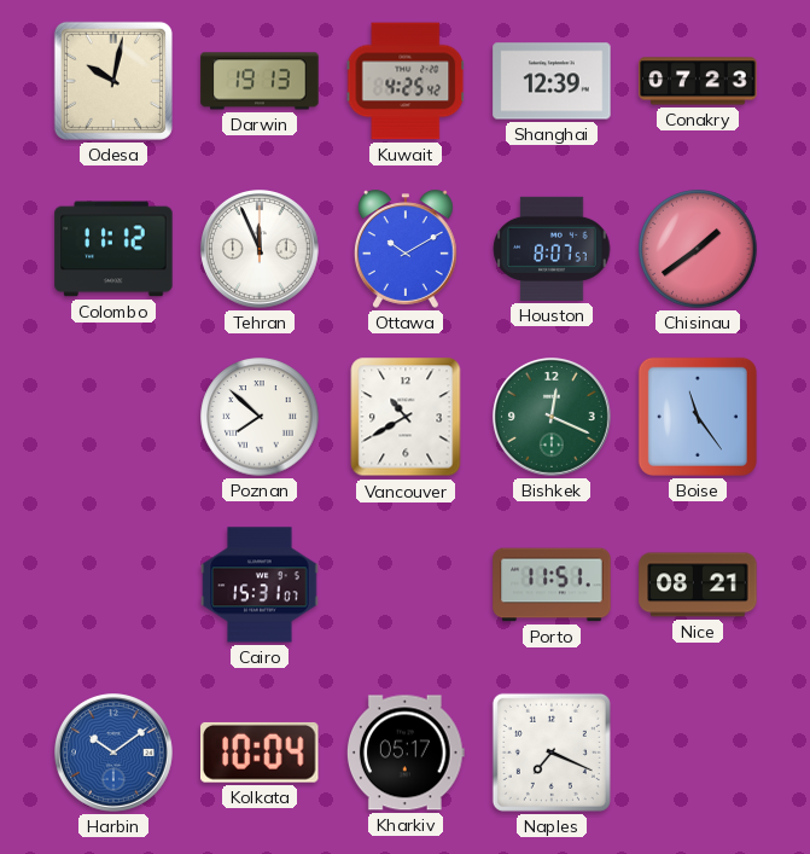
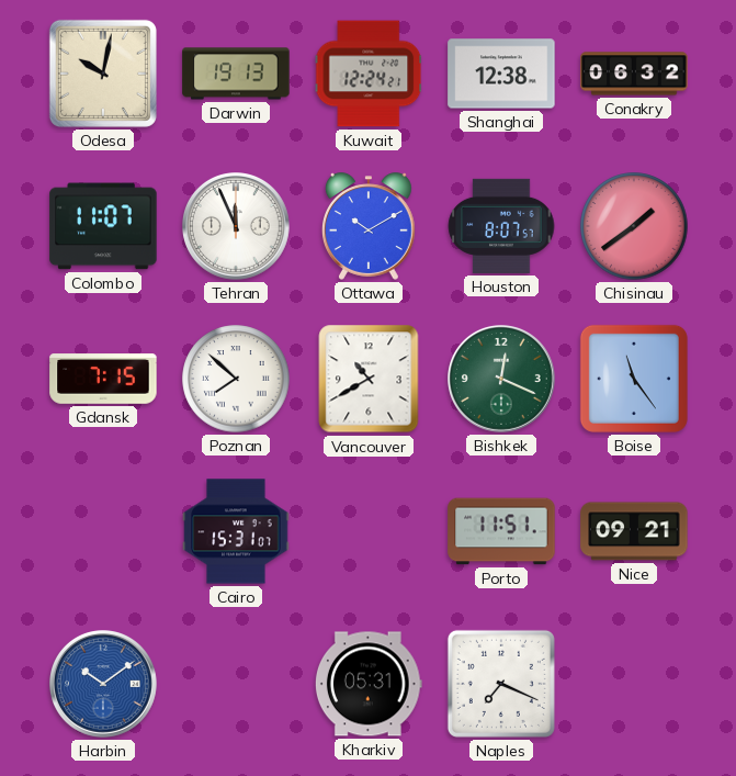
Kuwait: 4:25 -> 12:24
Shanghai: 12:39 -> 12:38
Conakry: 07:23 -> 06:32
Colombo: 11:12 -> 11:07
Gdansk: none -> 7:15
Nice: 08:21 -> 09:21
Kolkata: 10:04 -> none
Kharkiv: 05:17 -> 05:31
